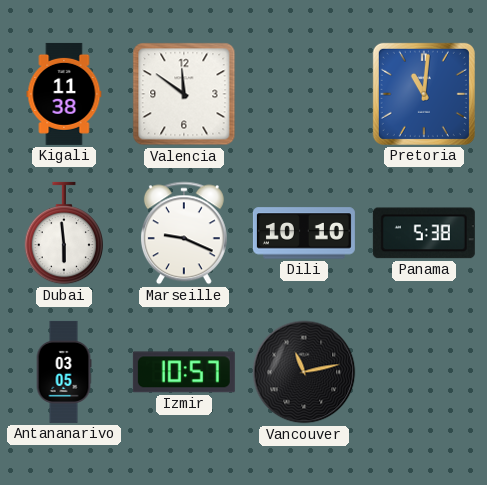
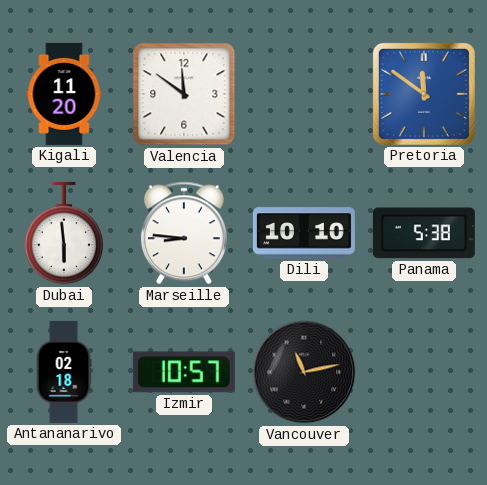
Kigali: 11:38 -> 11:20
Pretoria: 11:01 -> 11:51
Marseille: 9:19 -> 8:46
Antananarivo: 03:05 -> 02:18
